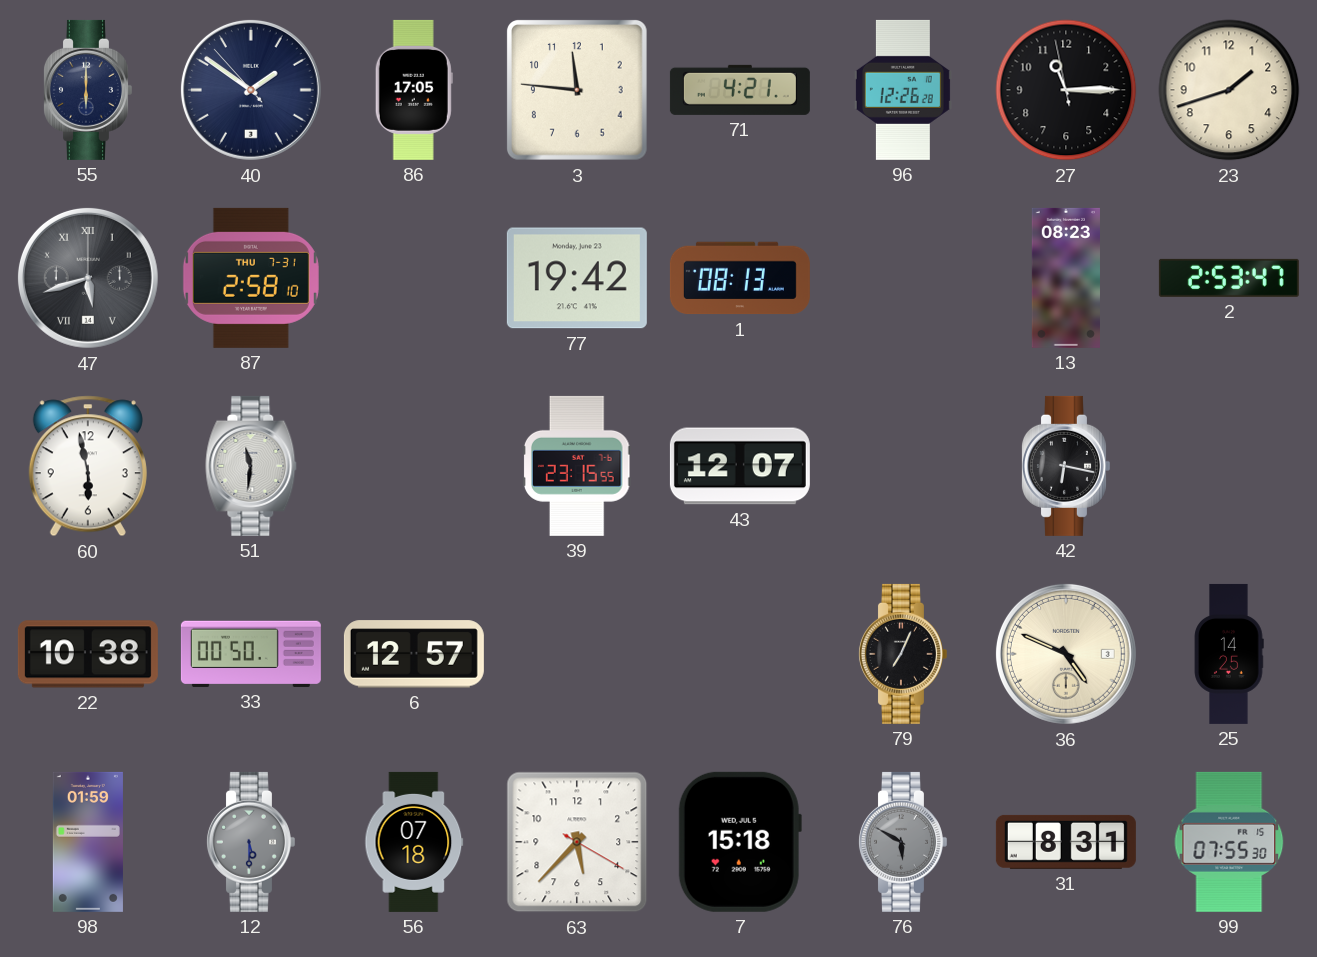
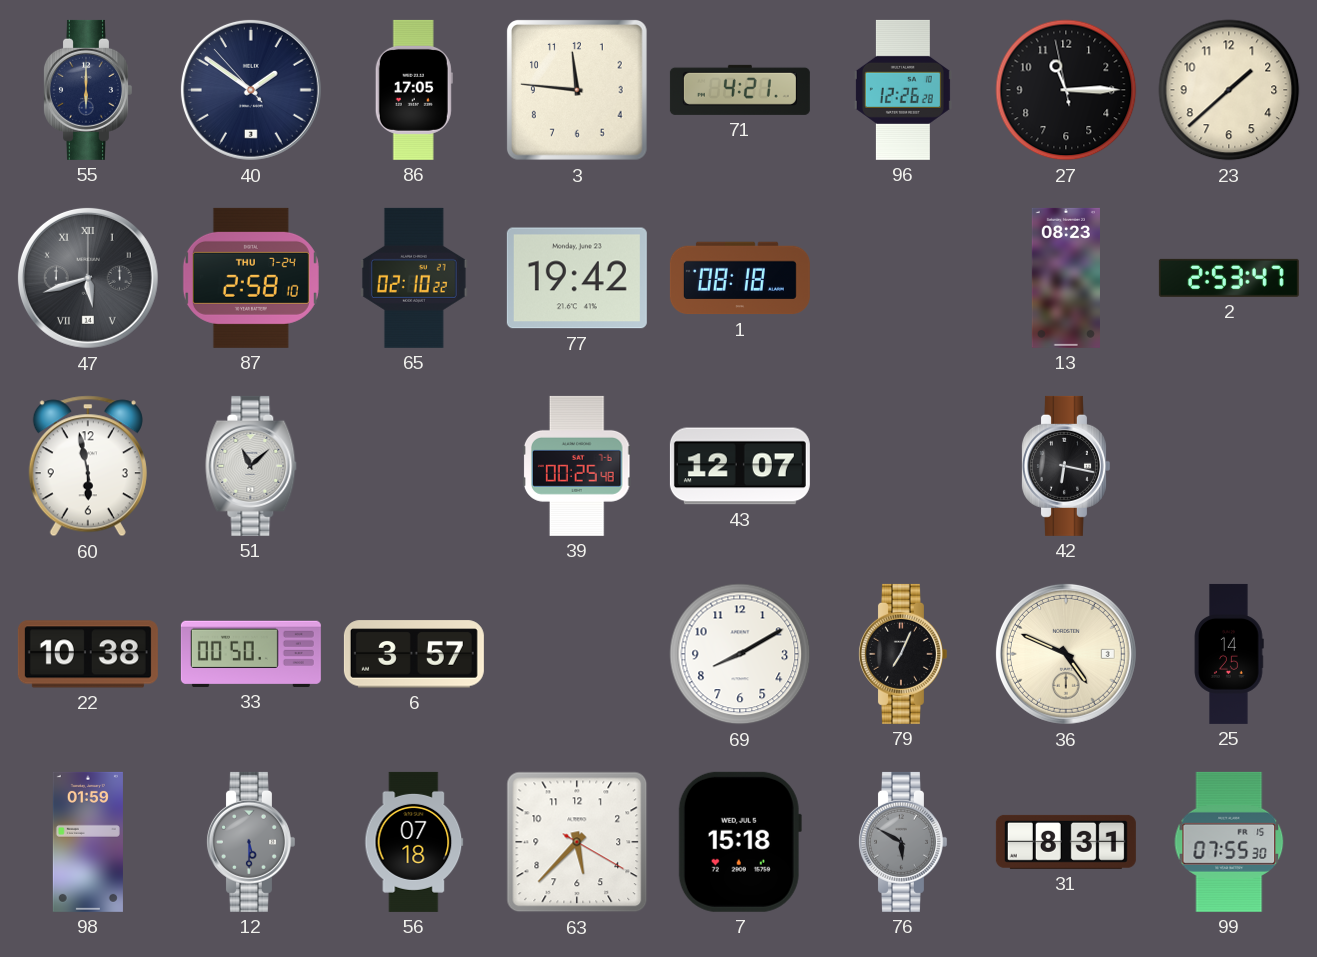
23: 1:42 -> 1:38
87 date: THU 7-31 -> THU 7-24
65: none -> 02:10
1: 08:13 -> 08:18
51: 11:31 -> 11:08
39: 23:15 -> 00:25
6: 12:57 -> 3:57
69: none -> 8:10
